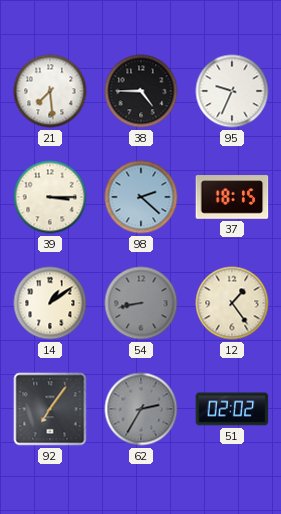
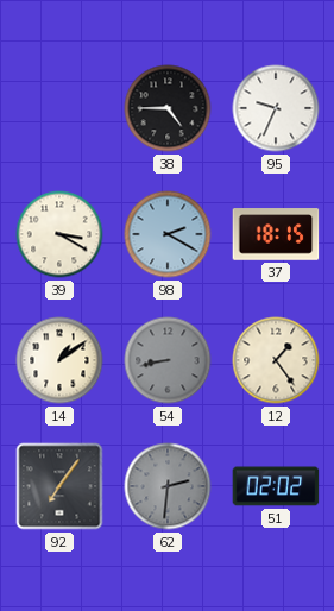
21: 7:29 -> none
39: 3:15 -> 3:20
98: 2:22 -> 2:20
62: 2:35 -> 2:31
